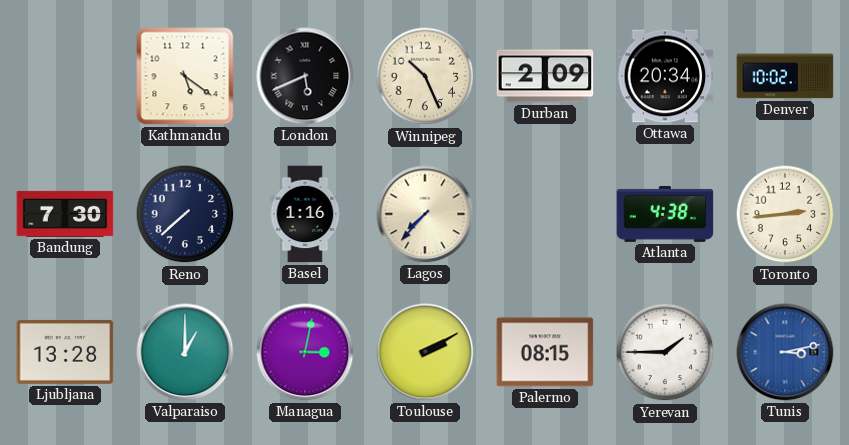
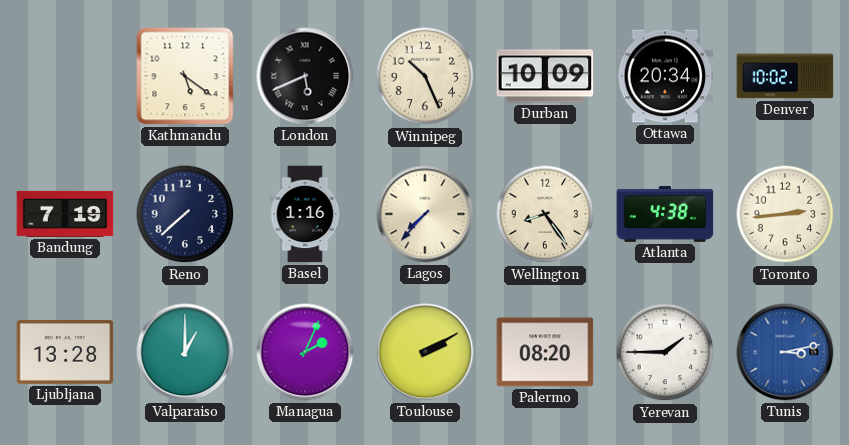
Durban: 2:09 -> 10:09
Bandung: 7:30 -> 7:19
Wellington: none -> 8:24
Managua: 3:02 -> 2:04
Palermo: 08:15 -> 08:20
